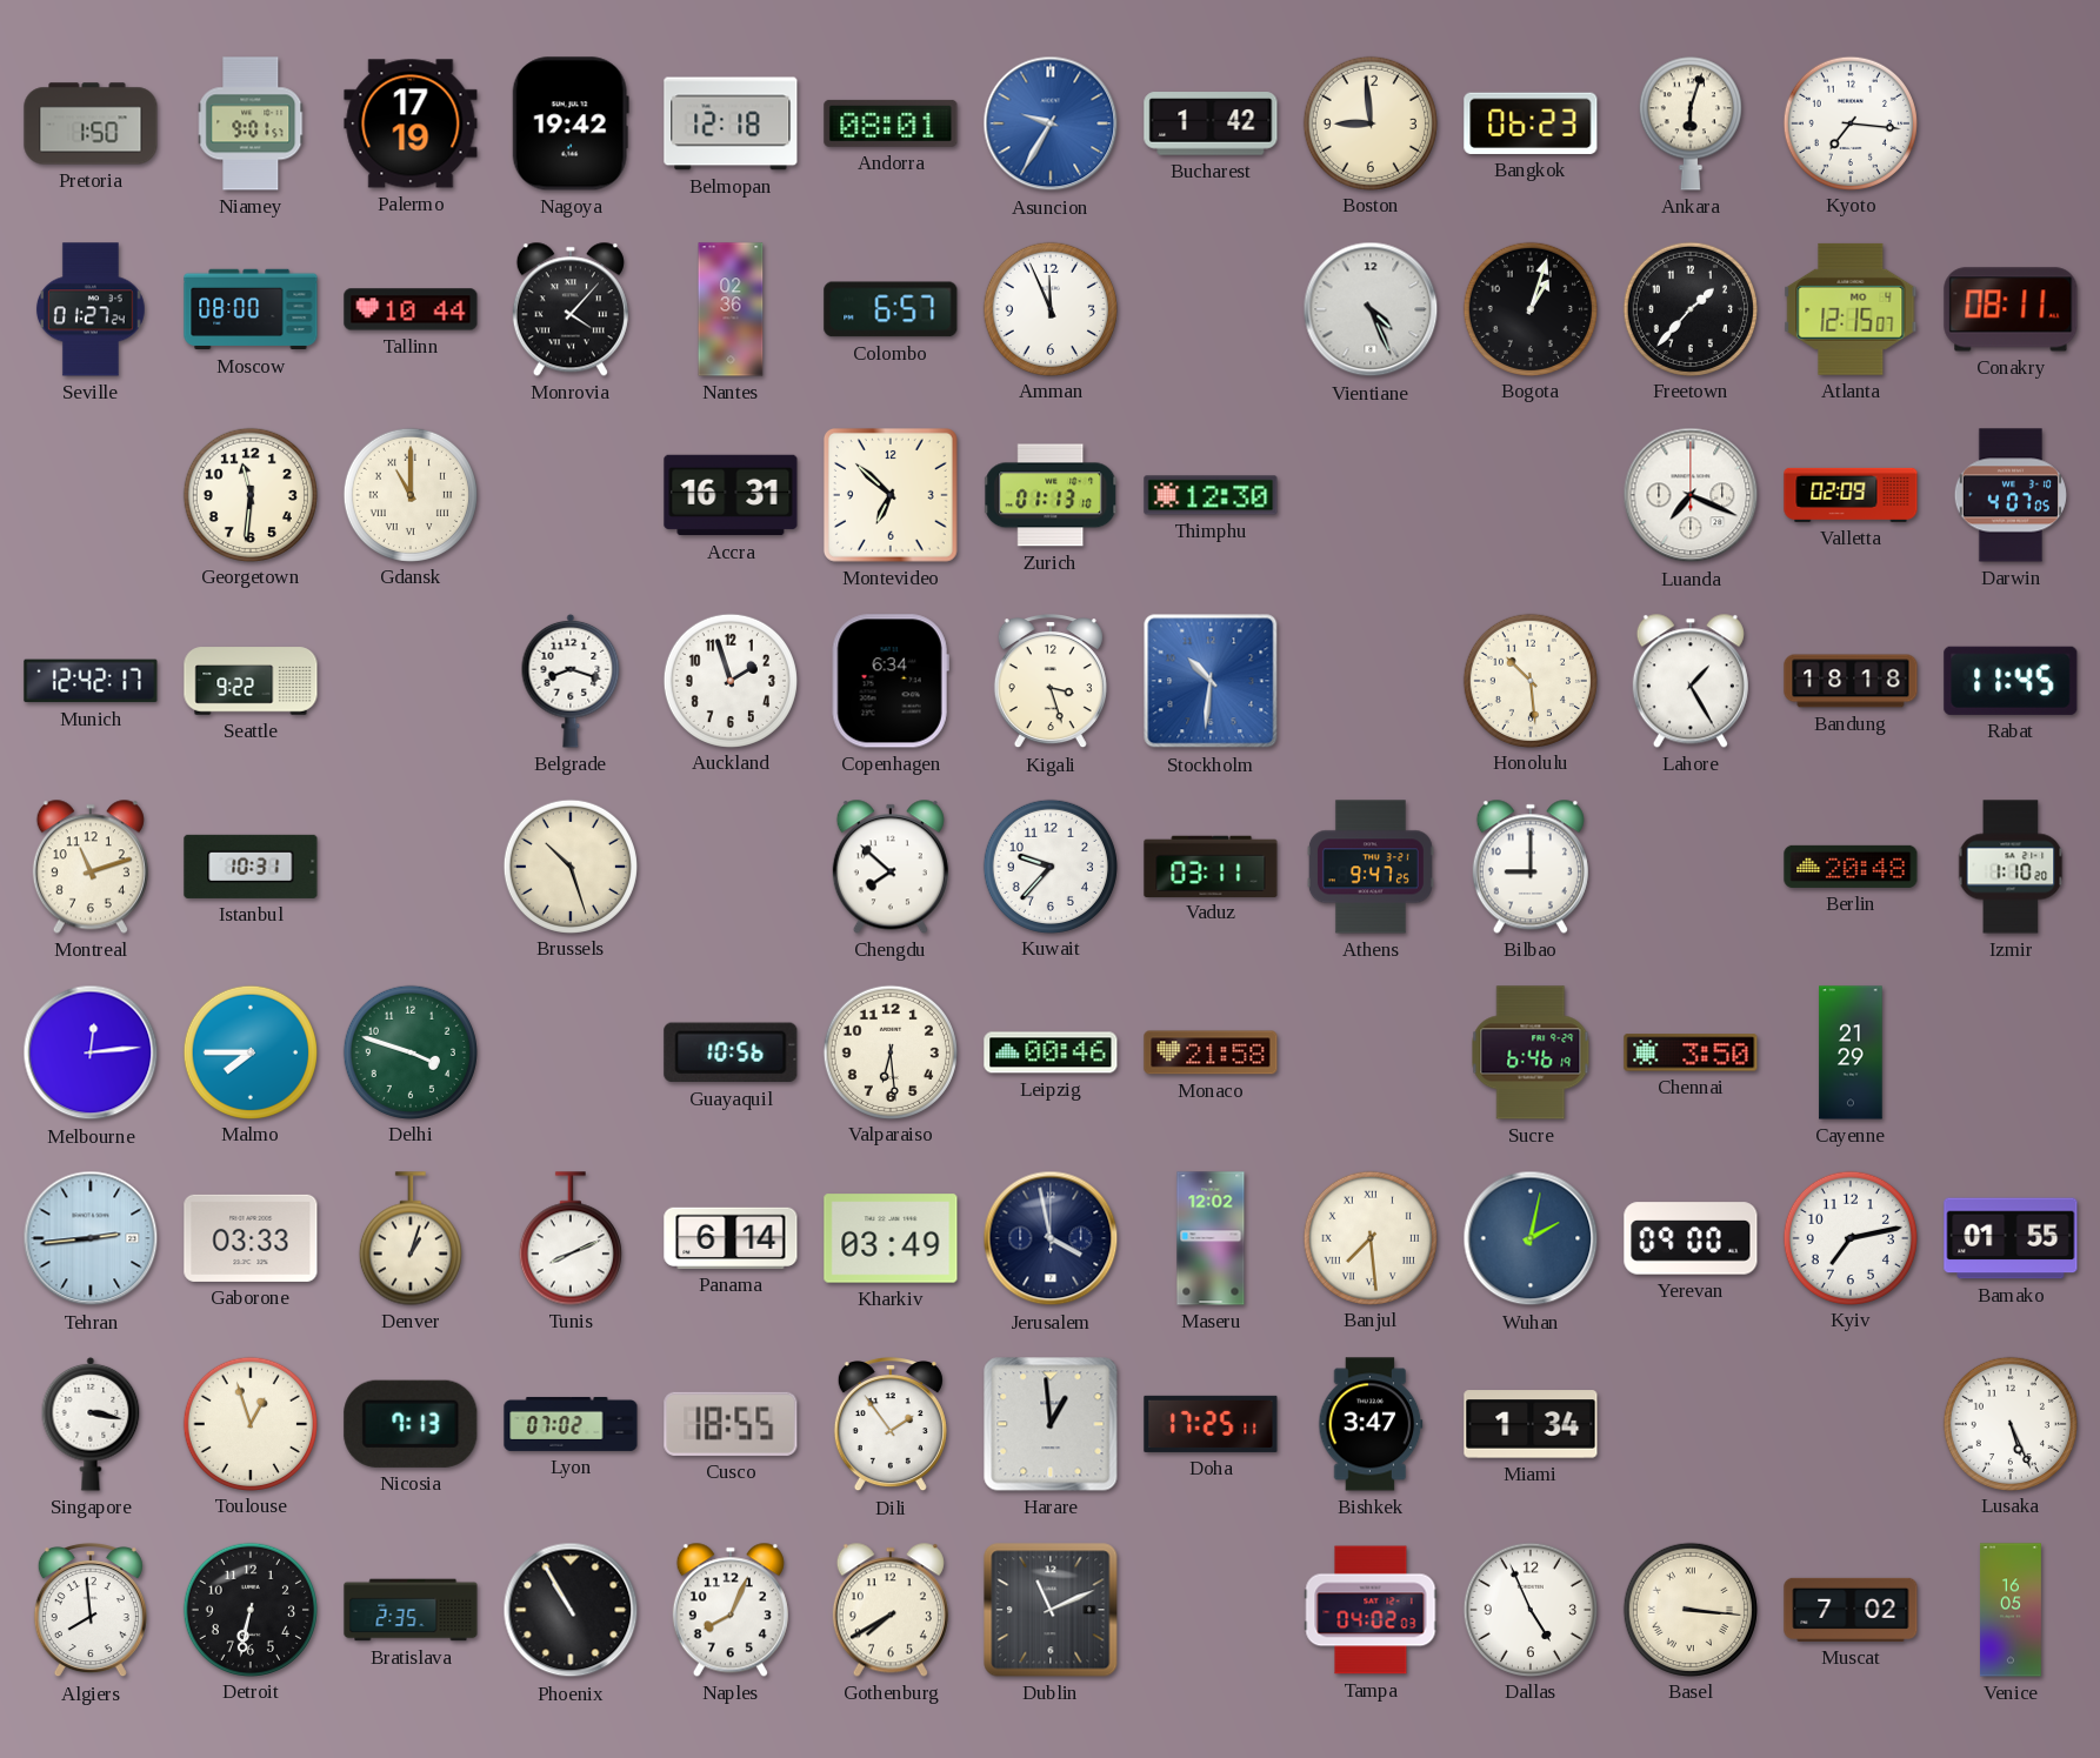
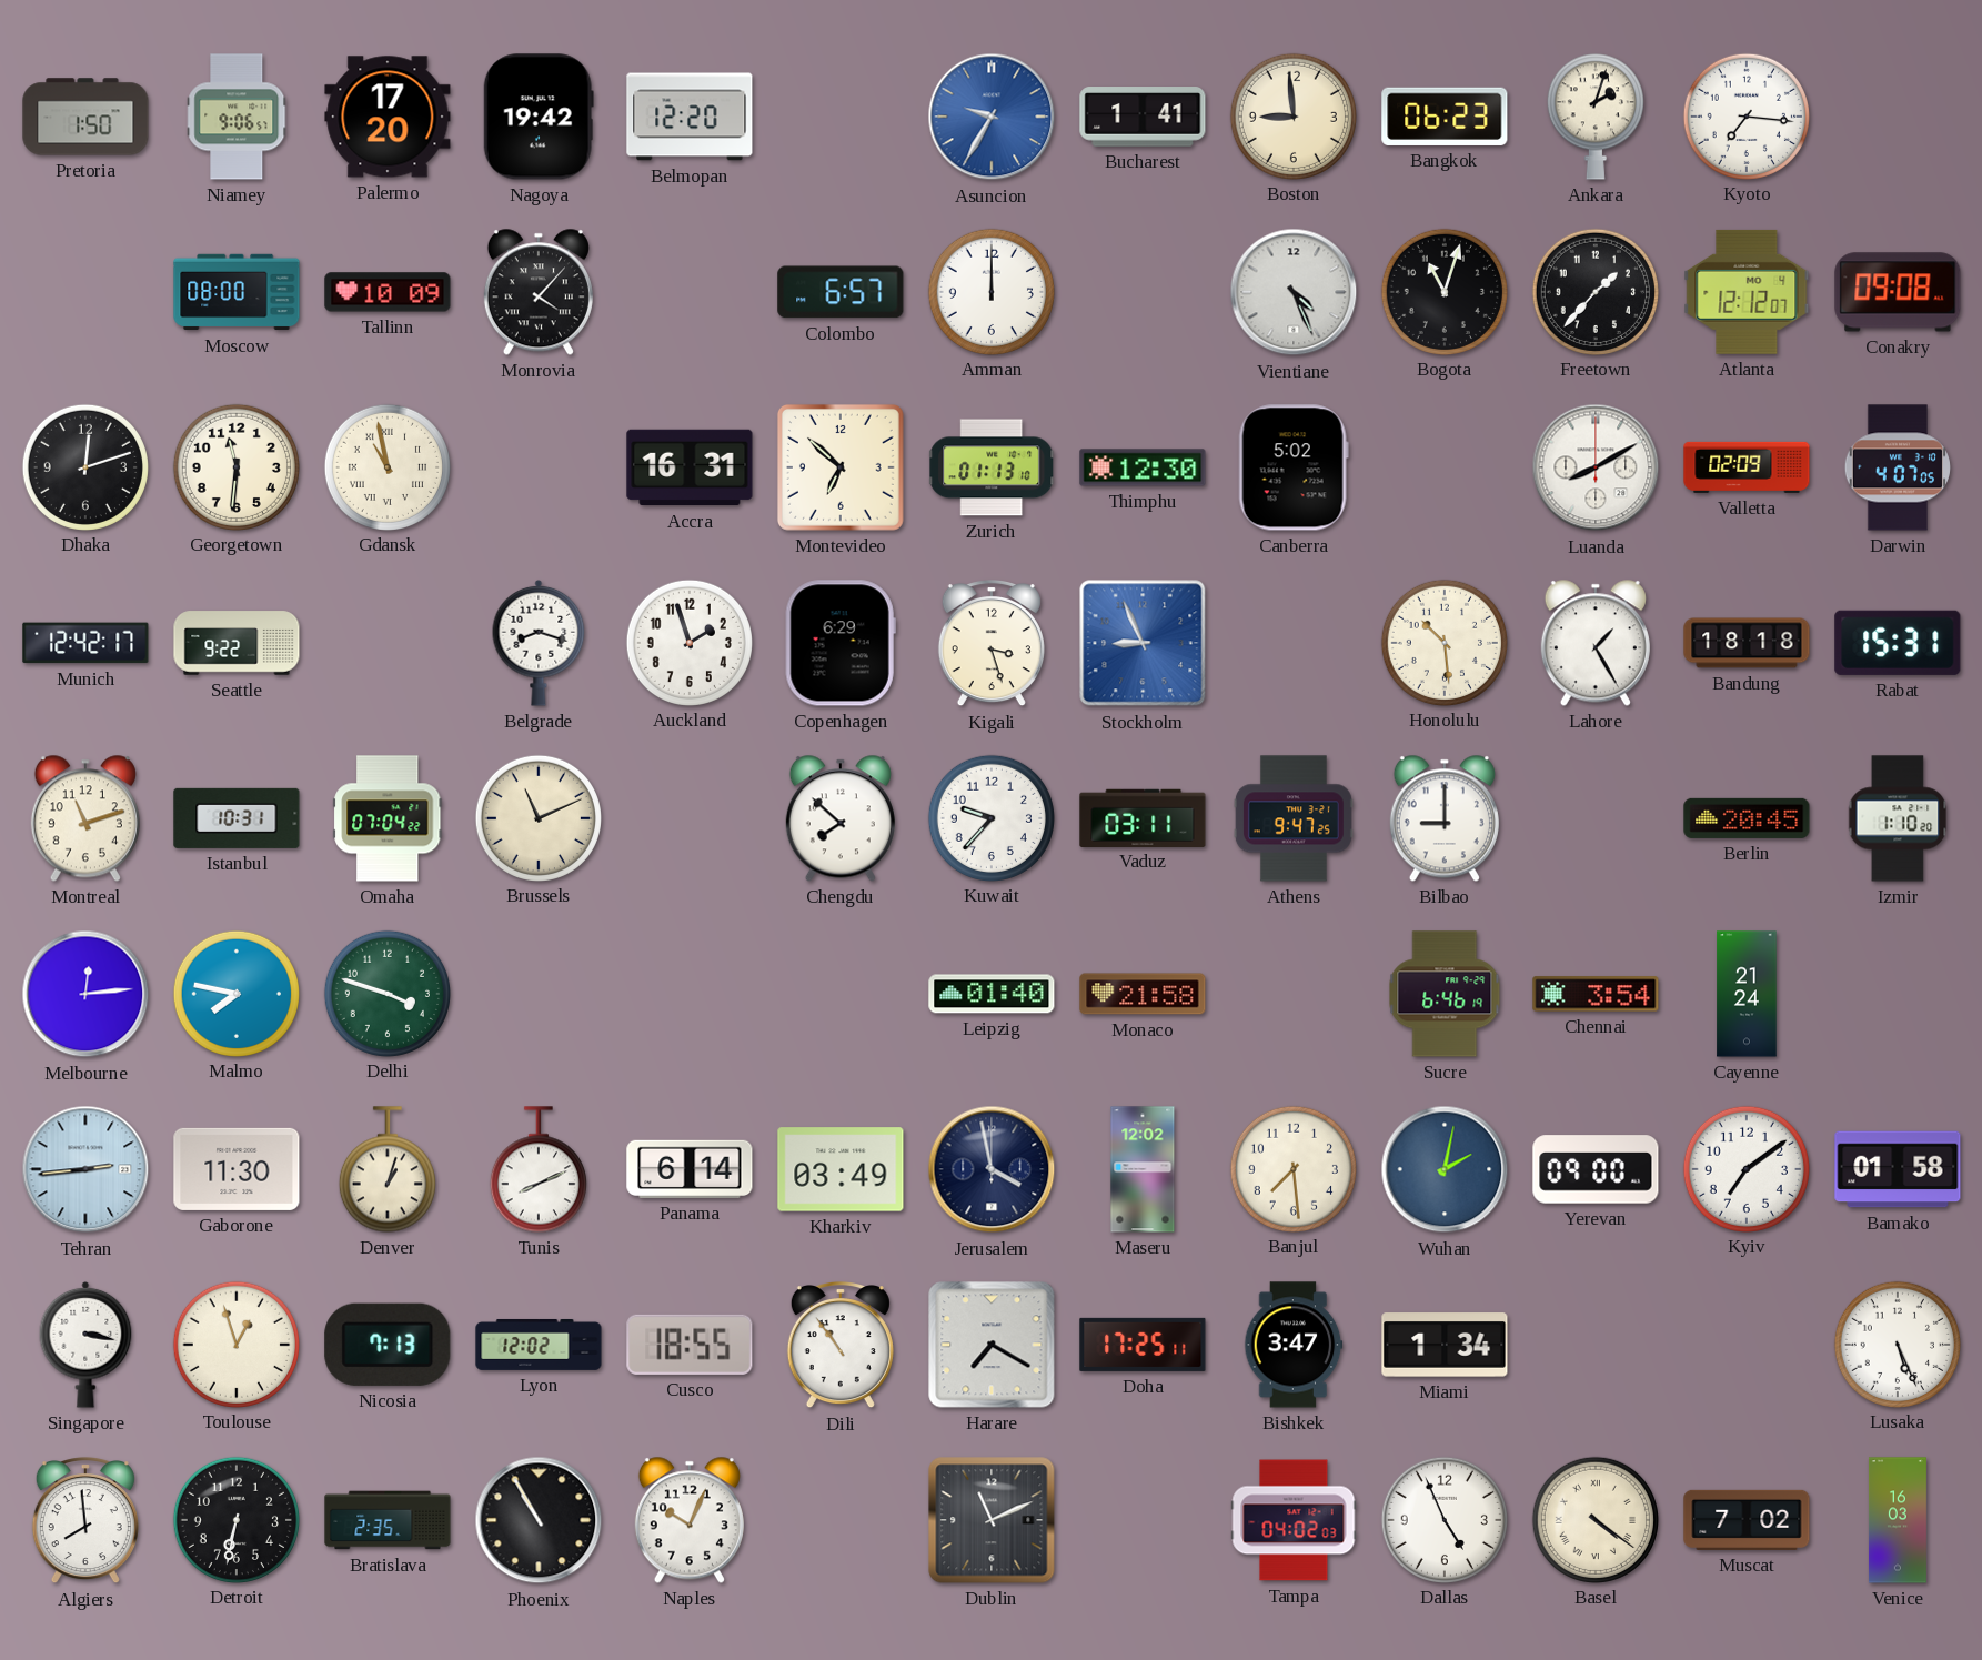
Niamey: 9:01 -> 9:06
Palermo: 17:19 -> 17:20
Belmopan: 12:18 -> 12:20
Andorra: 08:01 -> none
Bucharest: 1:42 -> 1:41
Ankara: 6:03 -> 2:03
Seville: 01:27 -> none
Tallinn: 10:44 -> 10:09
Nantes: 02:36 -> none
Amman: 11:56 -> 12:00
Bogota: 1:03 -> 11:03
Atlanta: 12:15 -> 12:12
Conakry: 08:11 -> 09:08
Dhaka: none -> 12:12
Gdansk: 11:00 -> 10:58
Canberra: none -> 5:02
Luanda: 7:19 -> 8:10
Copenhagen: 6:34 -> 6:29
Stockholm: 10:31 -> 8:56
Rabat: 11:45 -> 15:31
Omaha: none -> 07:04
Brussels: 10:27 -> 11:11
Berlin: 20:48 -> 20:45
Malmo: 7:45 -> 7:47
Guayaquil: 10:56 -> none
Valparaiso: 6:29 -> none
Leipzig: 00:46 -> 01:40
Chennai: 3:50 -> 3:54
Cayenne: 21:29 -> 21:24
Gaborone: 03:33 -> 11:30
Banjul numerals: Roman -> Arabic
Kyiv: 7:13 -> 7:09
Bamako: 01:55 -> 01:58
Lyon: 07:02 -> 12:02
Dili: 1:54 -> 10:54
Harare: 12:59 -> 7:20
Naples: 8:04 -> 10:04
Gothenburg: 7:40 -> none
Basel: 3:16 -> 4:21
Venice: 16:05 -> 16:03
